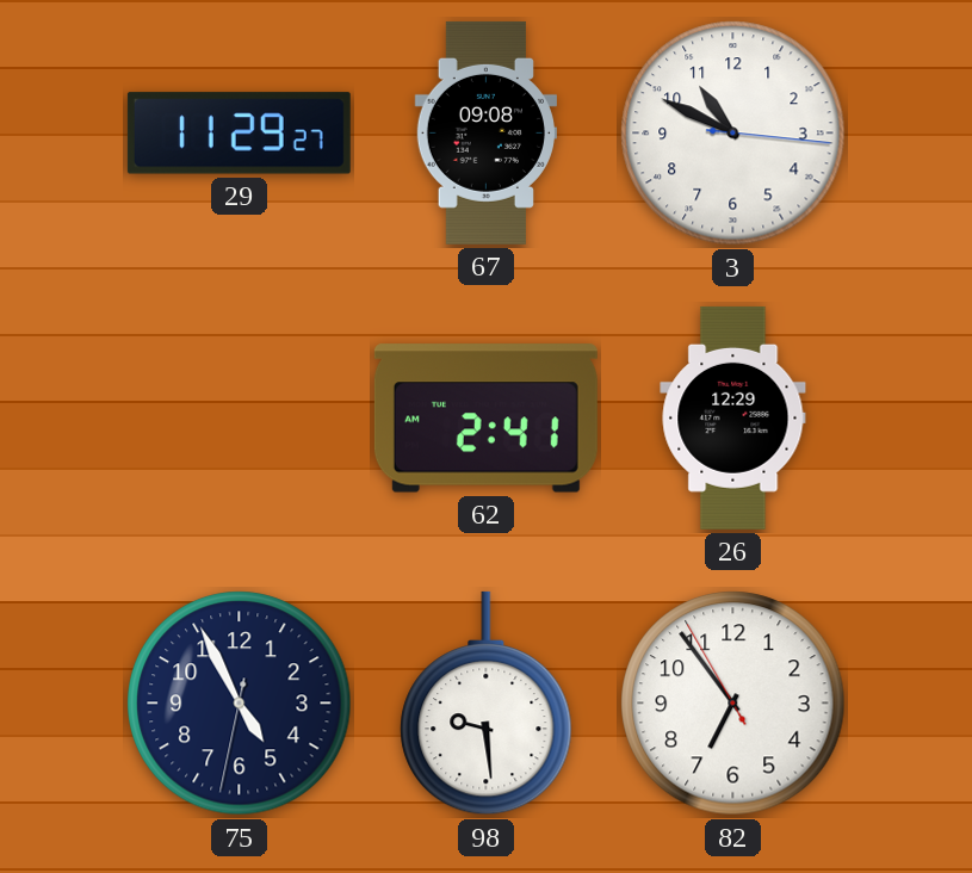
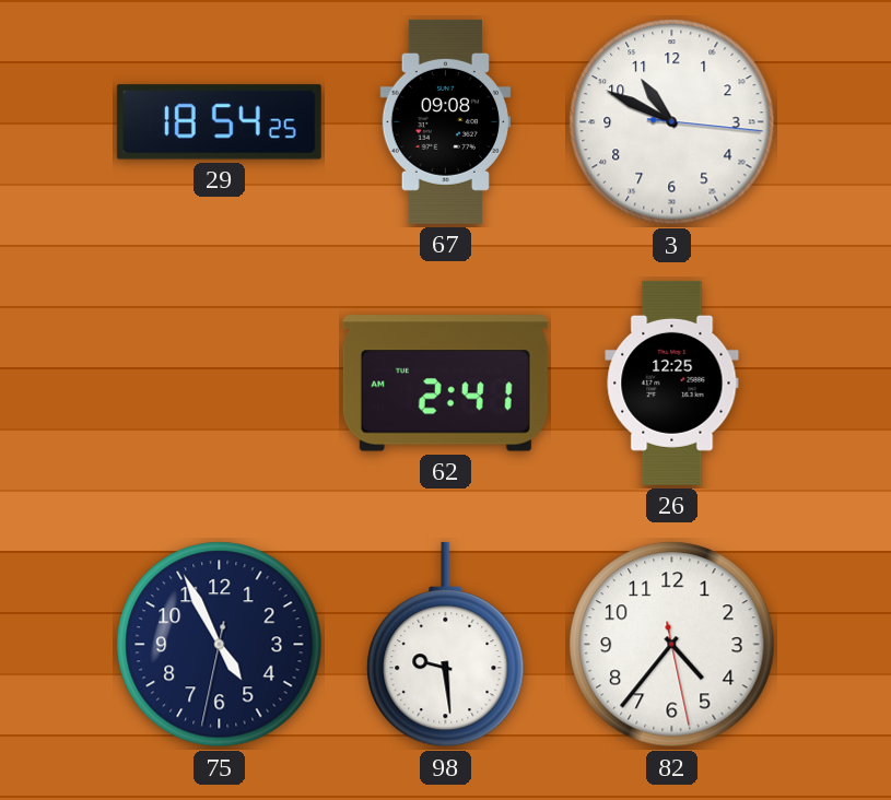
29: 11:29 -> 18:54
26: 12:29 -> 12:25
82: 6:53 -> 4:36
